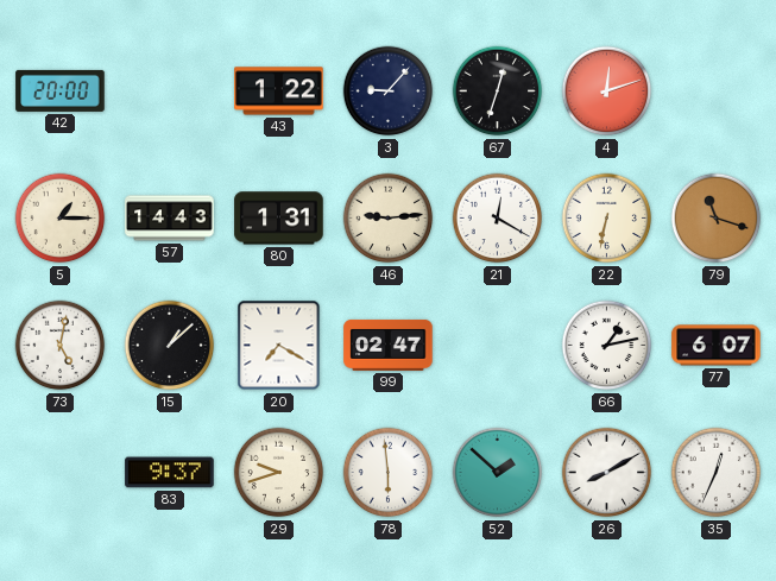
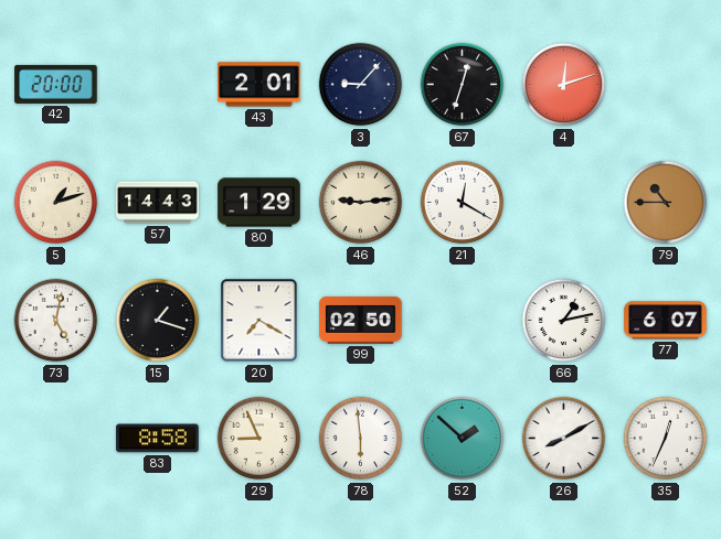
43: 1:22 -> 2:01
5: 1:15 -> 1:12
80: 1:31 -> 1:29
22: 6:32 -> none
79: 11:18 -> 10:45
15: 1:08 -> 1:18
99: 02:47 -> 02:50
83: 9:37 -> 8:58
29: 9:42 -> 8:56
